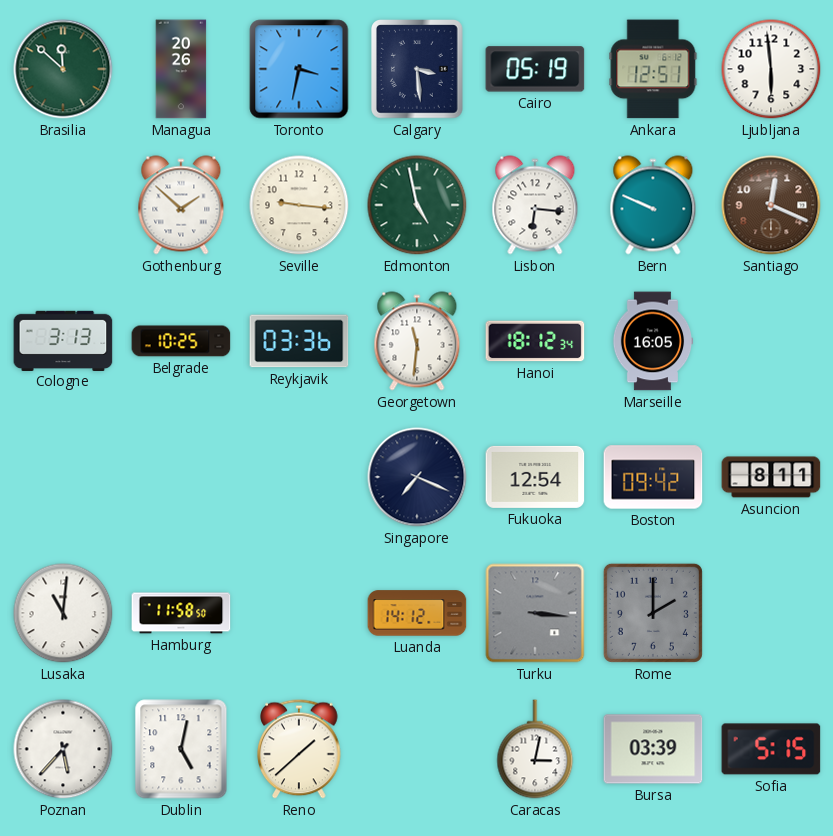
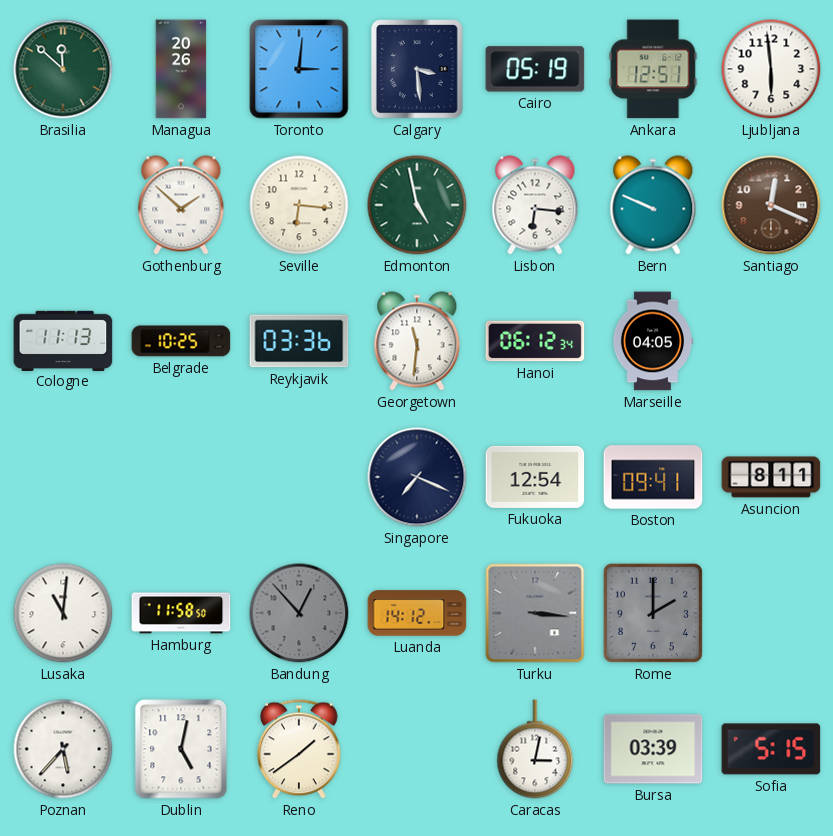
Toronto: 3:32 -> 3:01
Seville: 9:16 -> 6:16
Cologne: 3:13 -> 11:13
Hanoi: 18:12 -> 06:12
Marseille: 16:05 -> 04:05
Boston: 09:42 -> 09:41
Bandung: none -> 12:53
Reno: 1:38 -> 1:39
